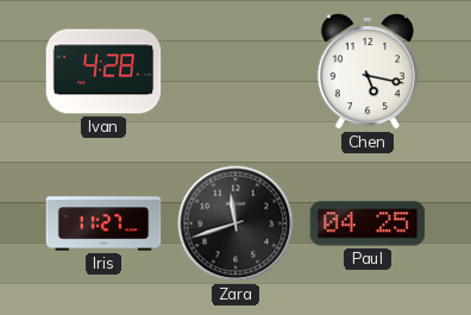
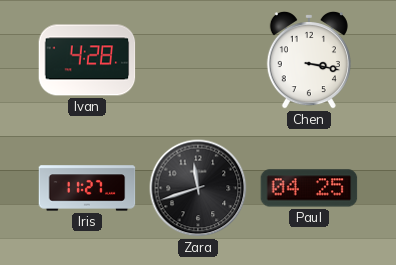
Chen: 5:17 -> 3:17
